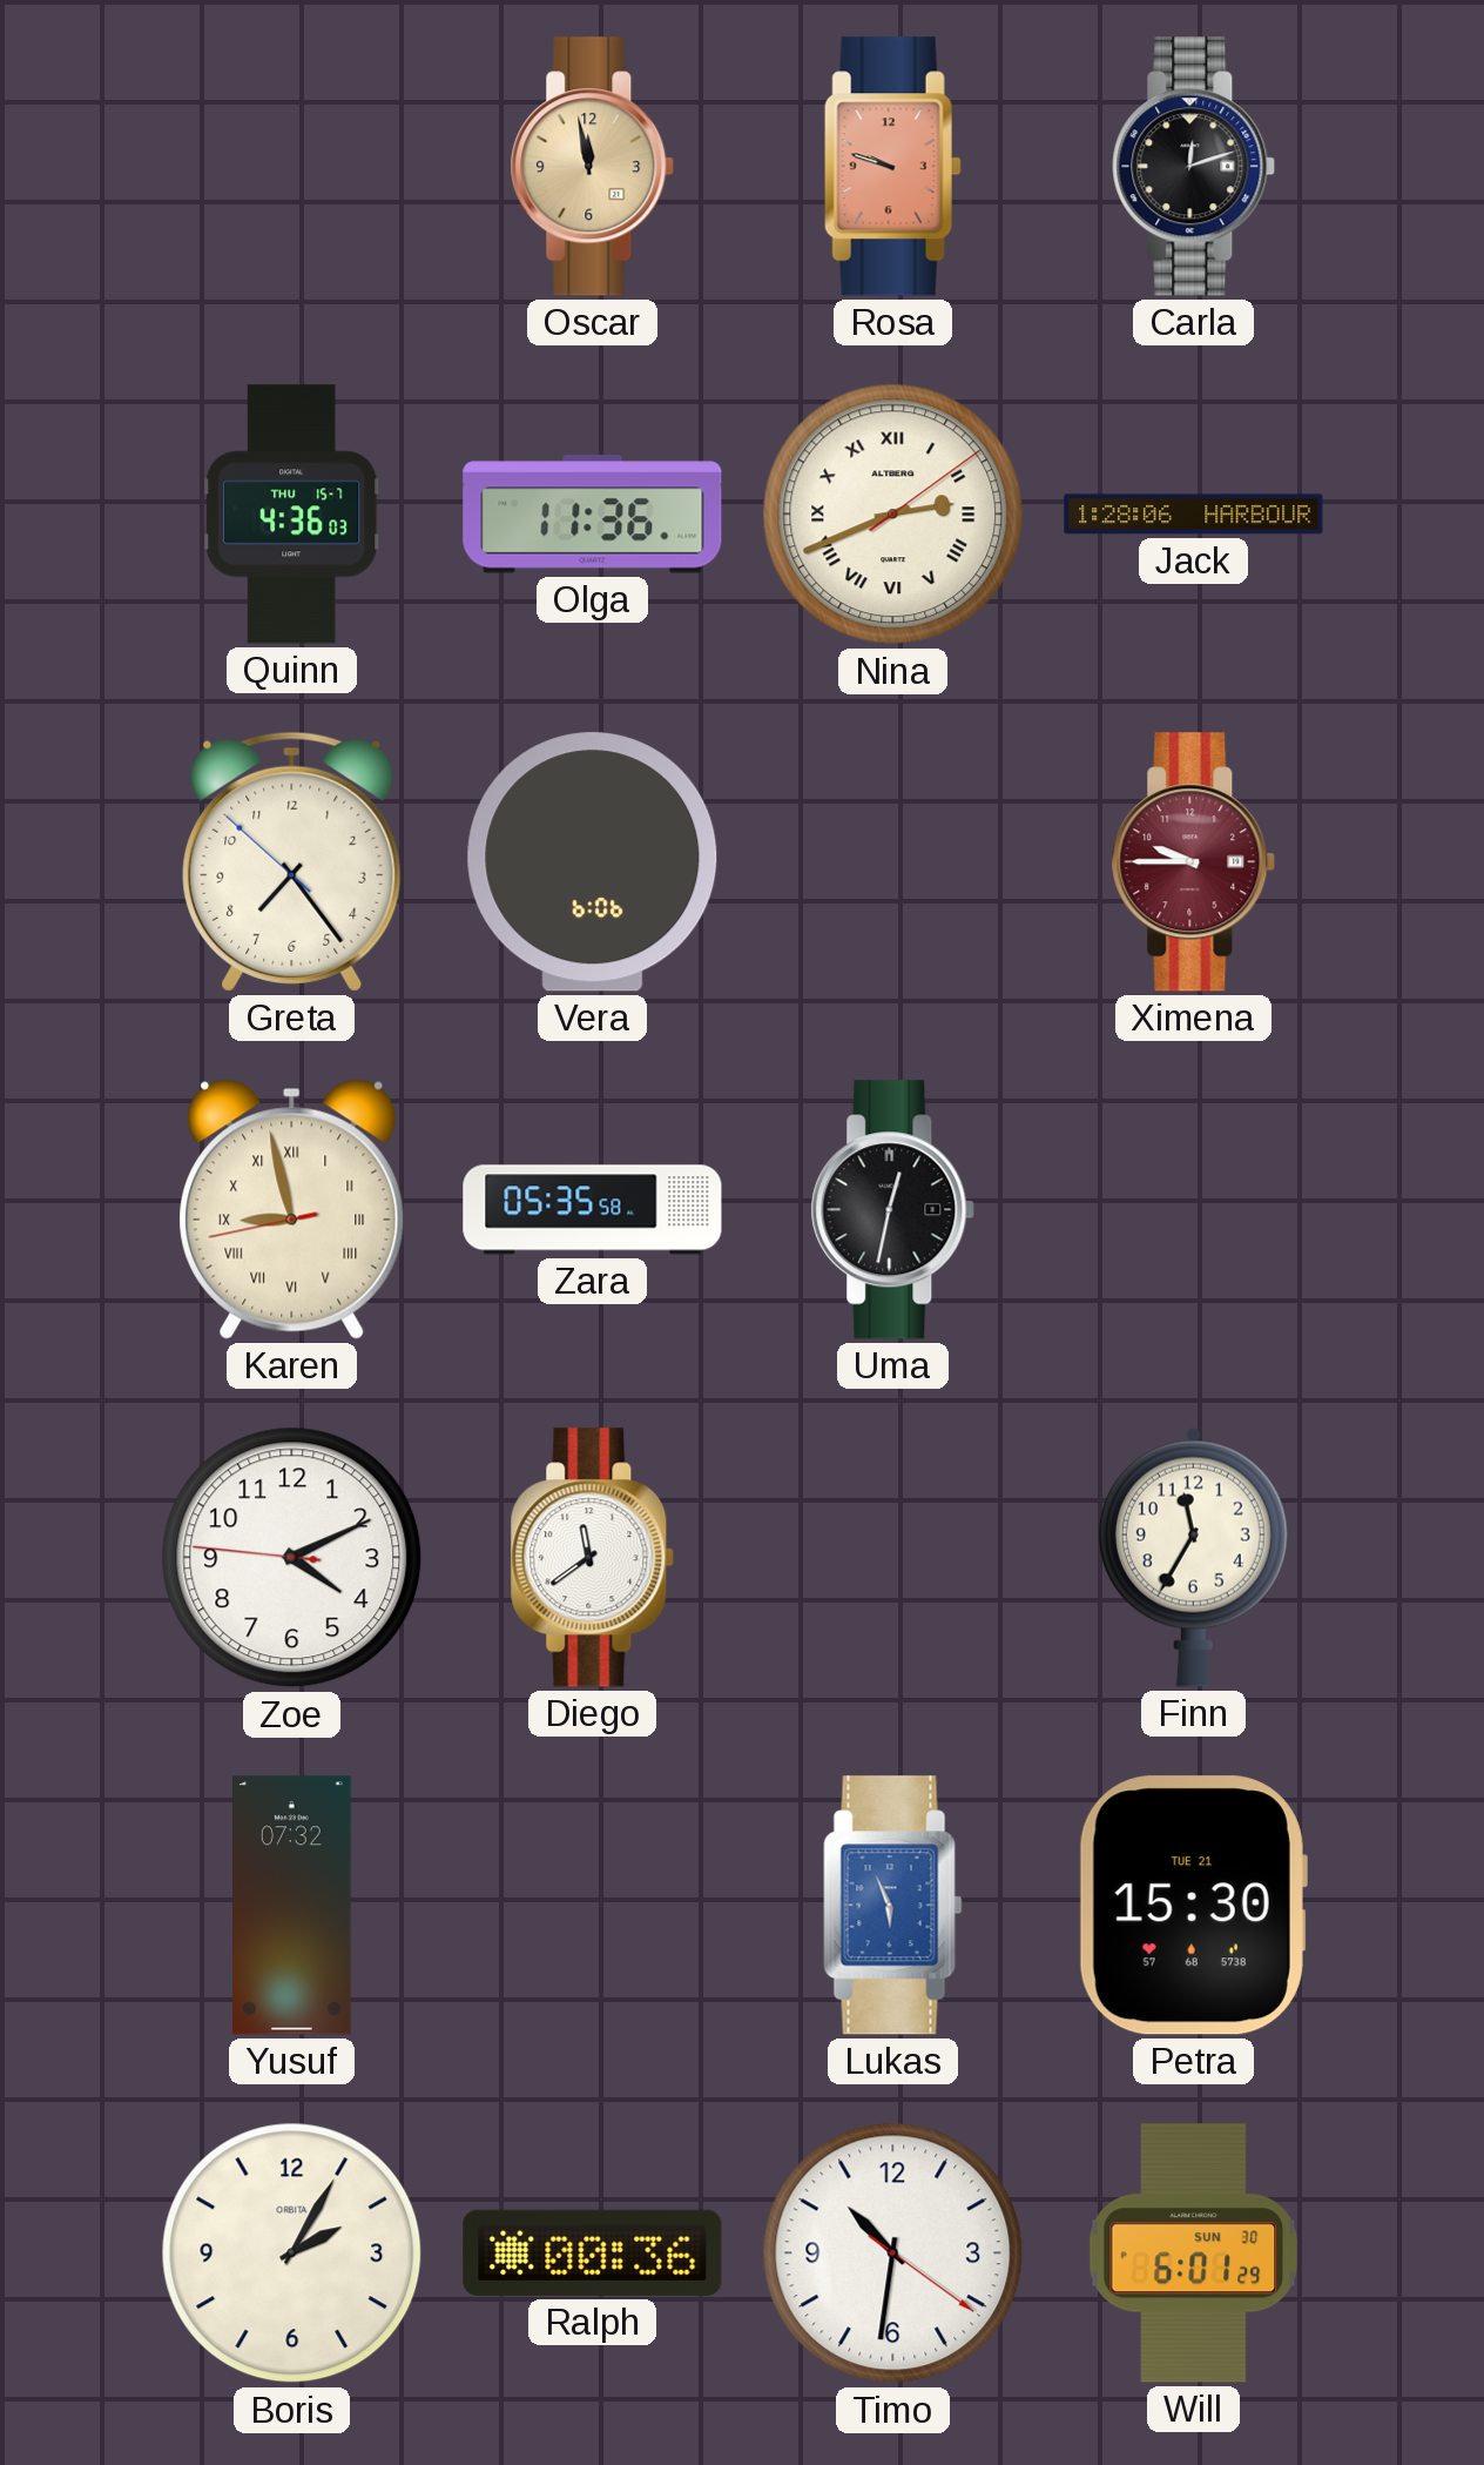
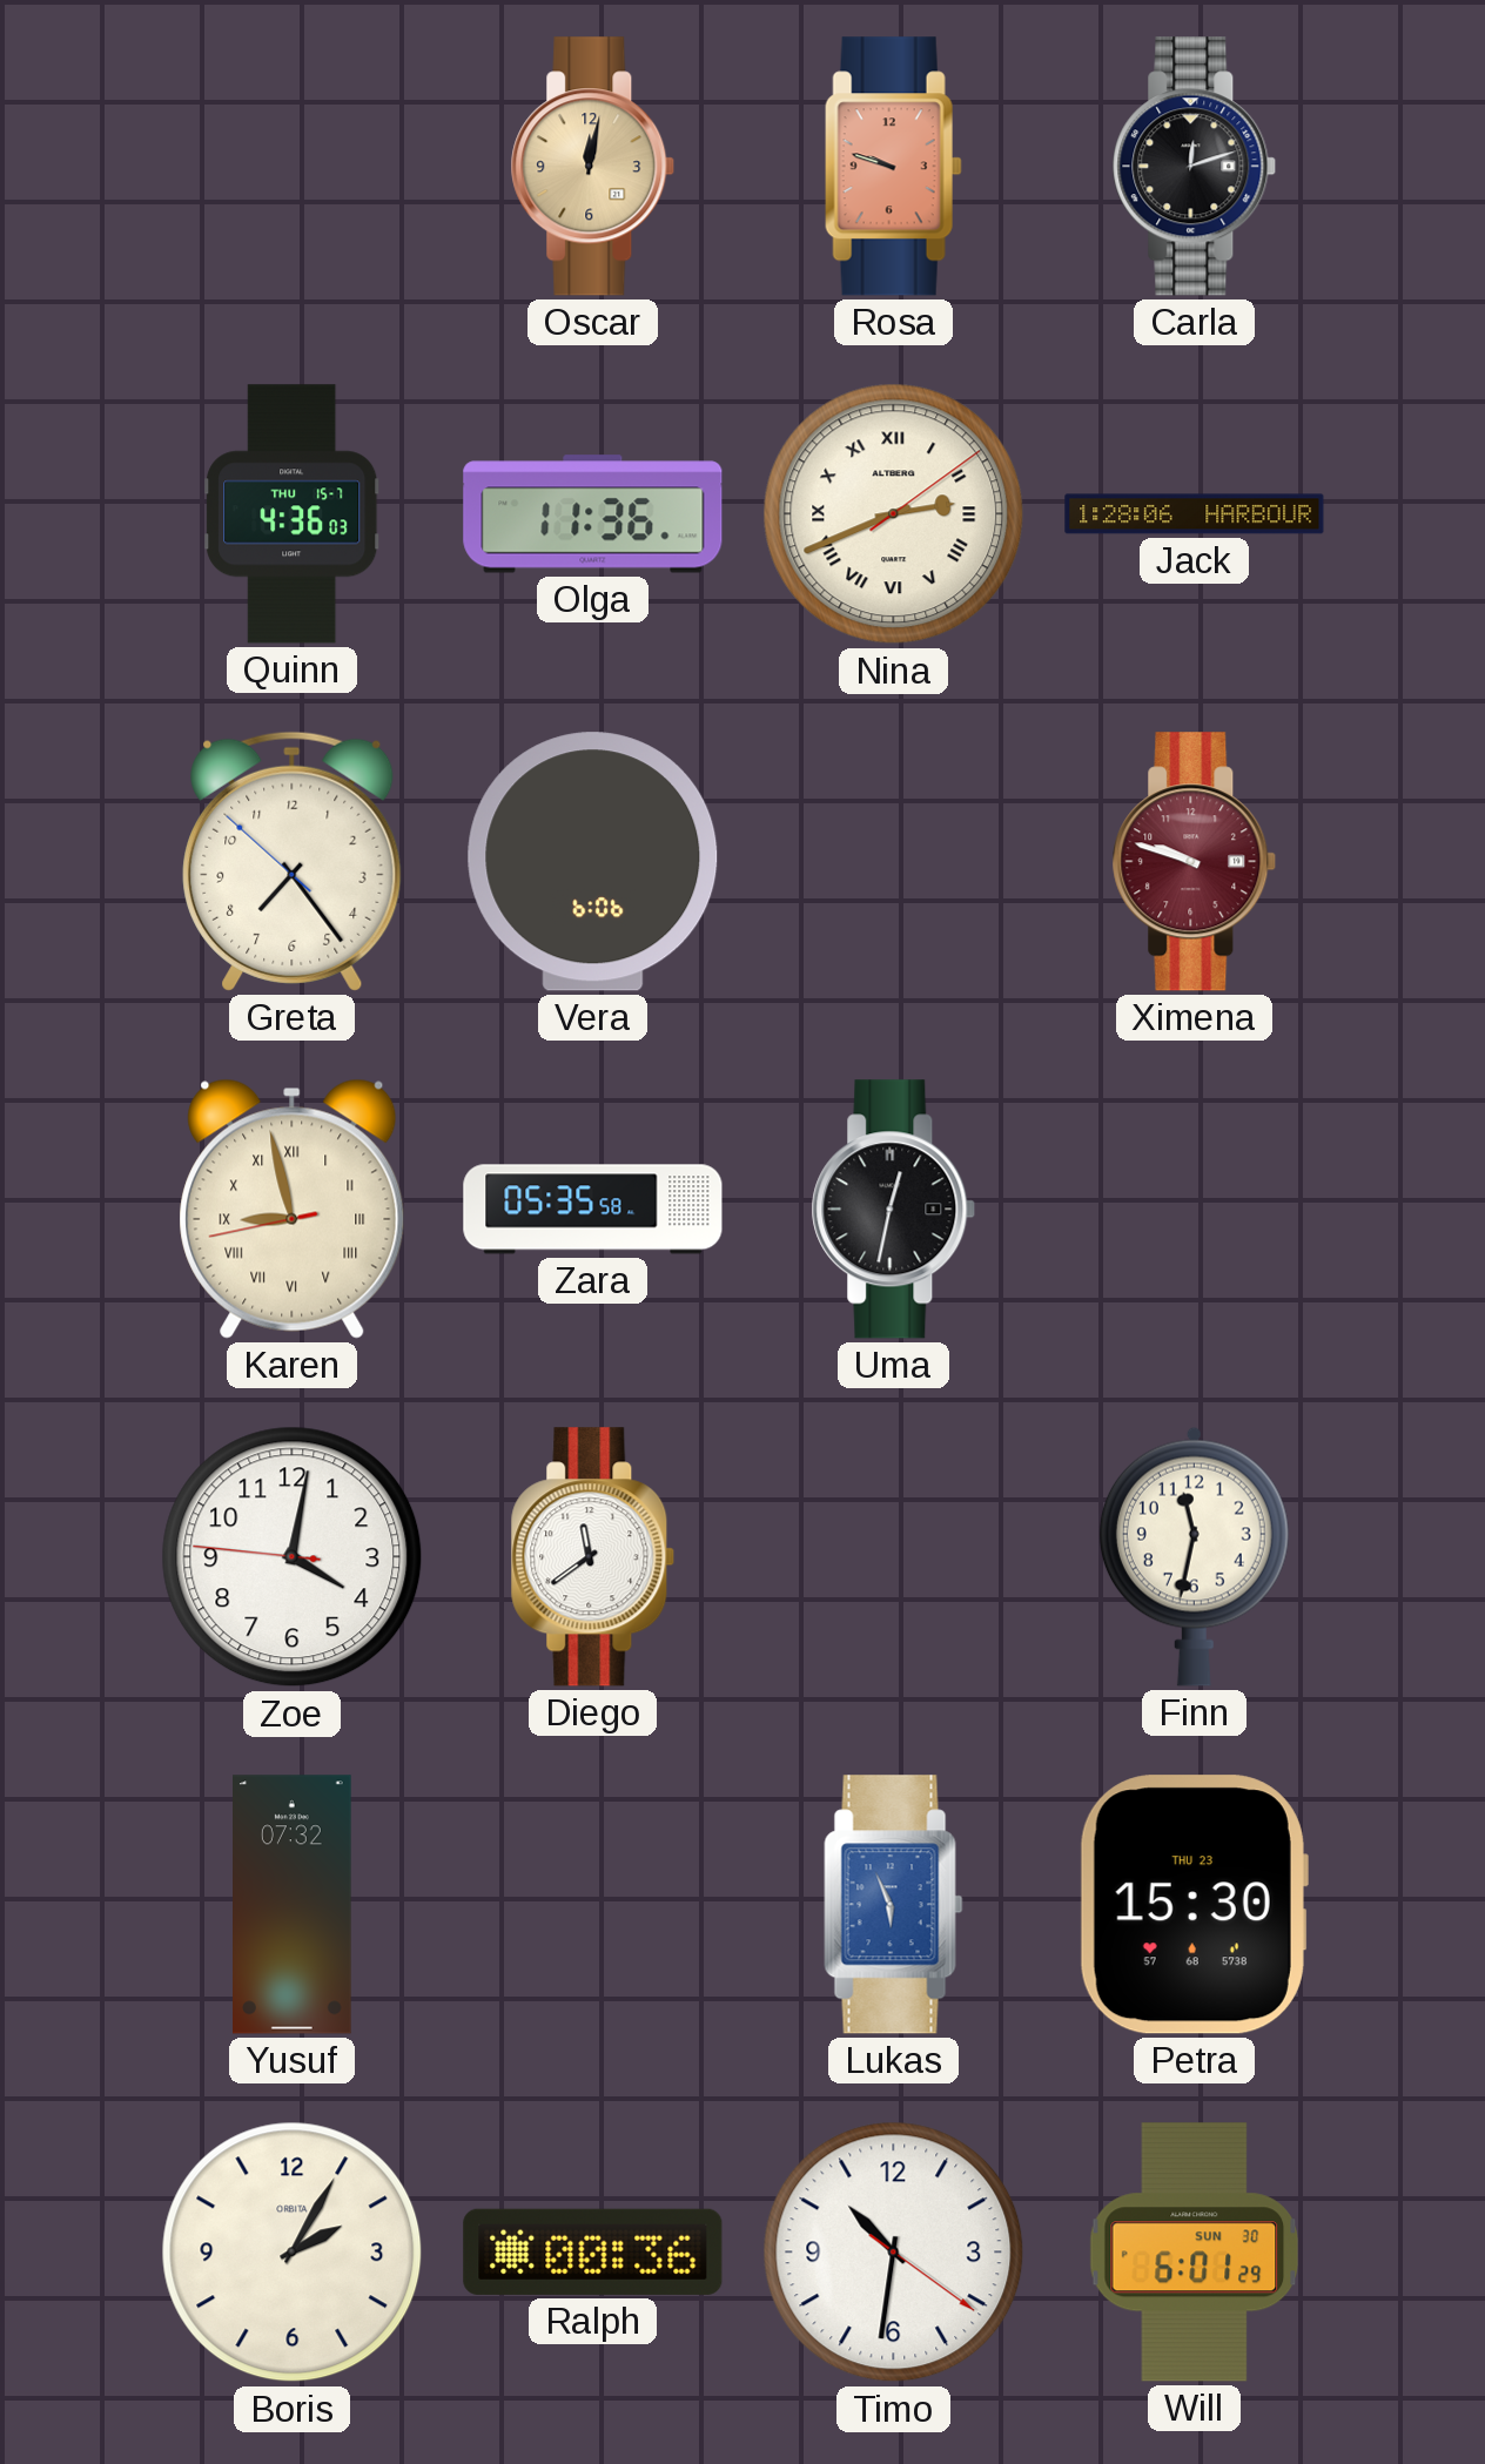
Oscar: 11:58 -> 12:02
Ximena: 9:45 -> 9:48
Zoe: 4:10 -> 4:01
Finn: 11:35 -> 11:32
Petra date: TUE 21 -> THU 23
